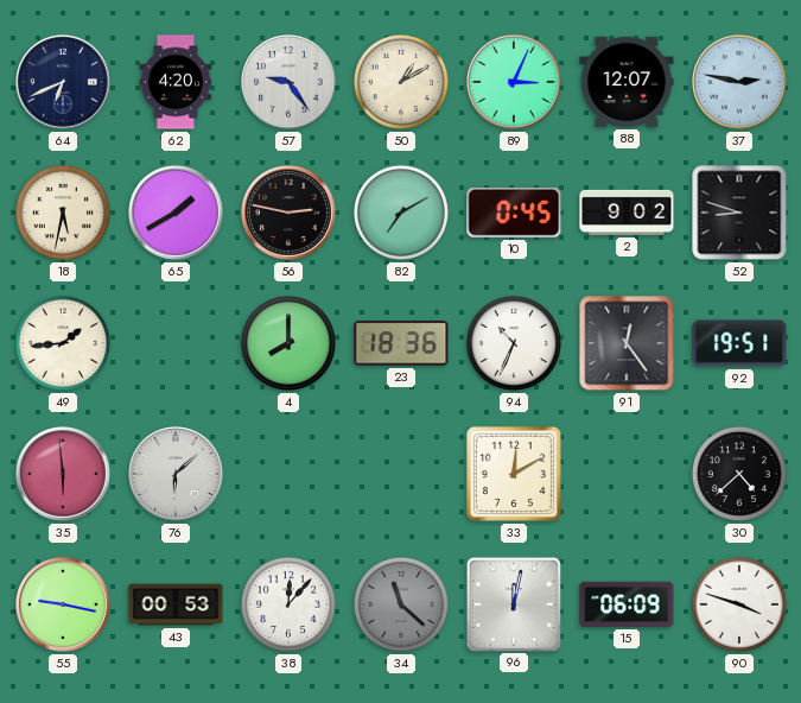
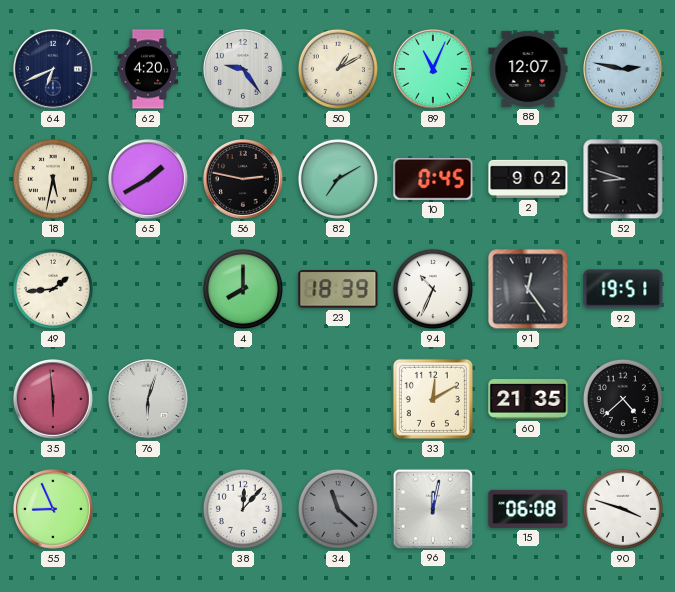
89: 3:04 -> 11:04
23: 18:36 -> 18:39
76: 6:08 -> 6:03
60: none -> 21:35
55: 9:17 -> 8:56
43: 00:53 -> none
15: 06:09 -> 06:08
